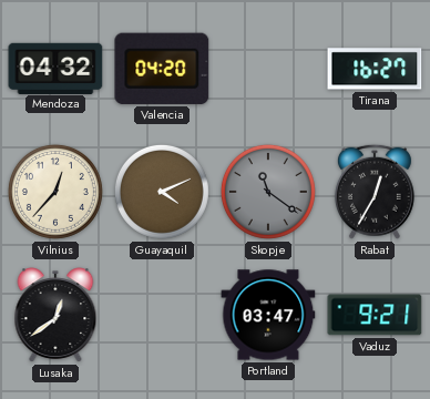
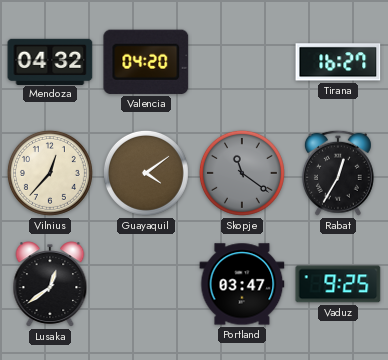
Guayaquil: 4:11 -> 4:09
Vaduz: 9:21 -> 9:25
